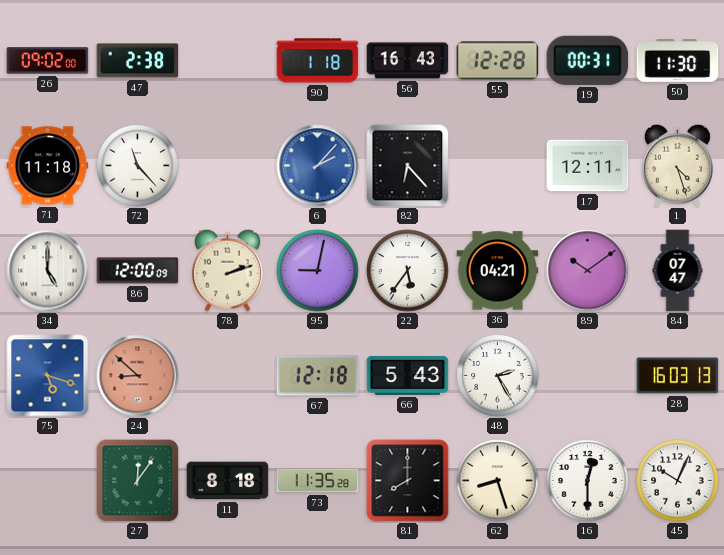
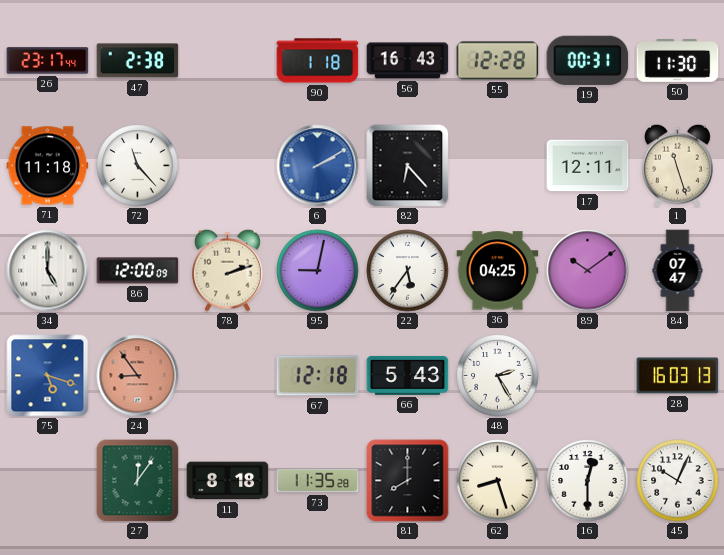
26: 09:02 -> 23:17
6: 2:07 -> 2:10
1: 4:27 -> 11:27
36: 04:21 -> 04:25
24: 8:52 -> 8:54
